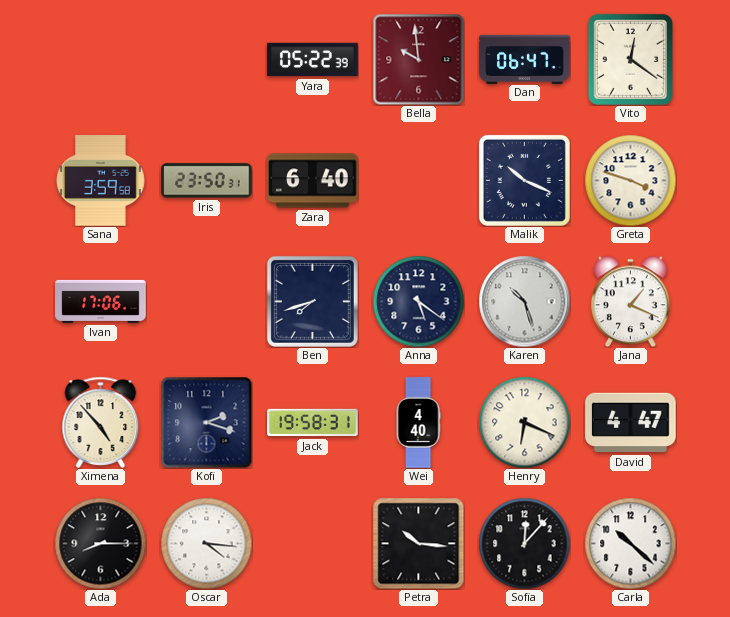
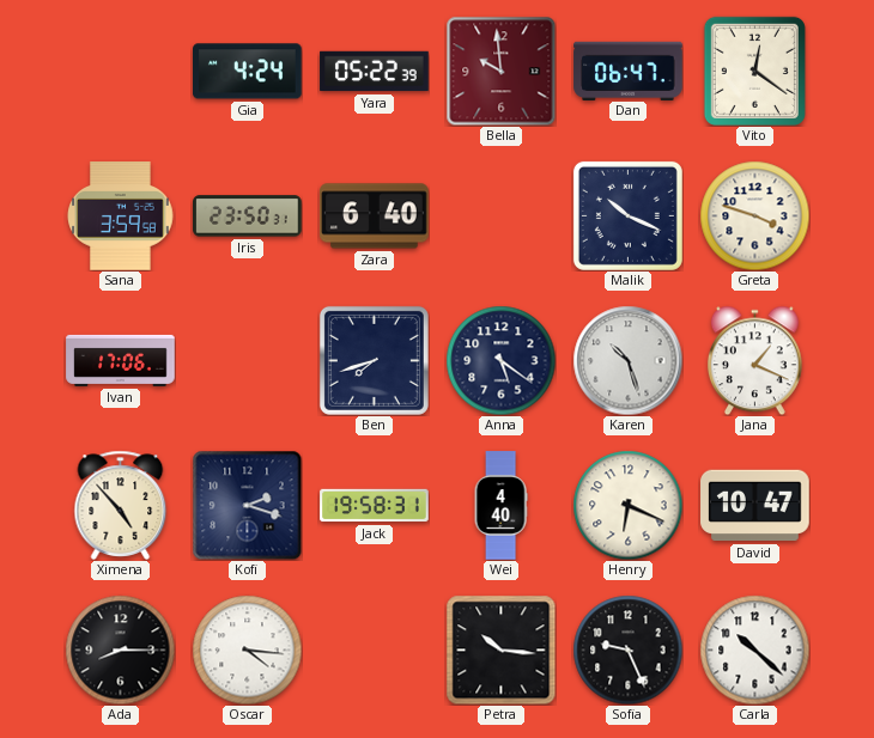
Gia: none -> 4:24
David: 4:47 -> 10:47
Sofia: 12:07 -> 9:26
